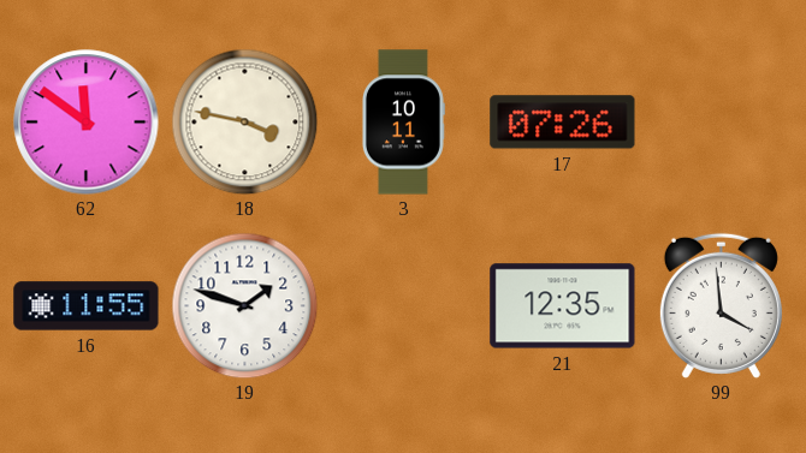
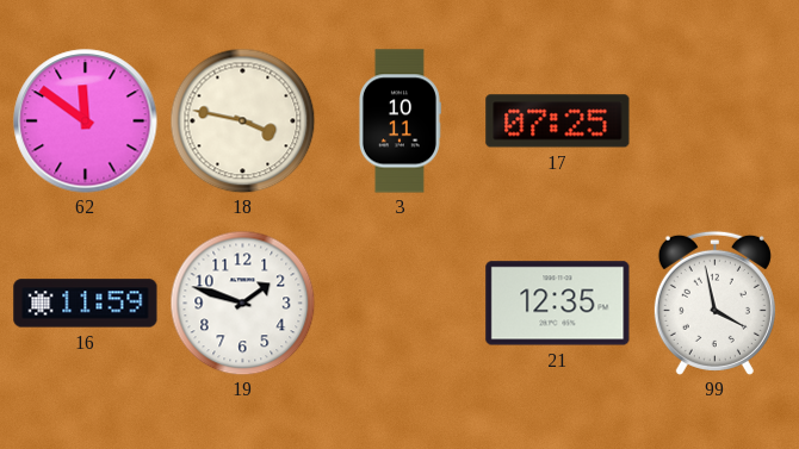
17: 07:26 -> 07:25
16: 11:55 -> 11:59
99: 3:59 -> 3:58
